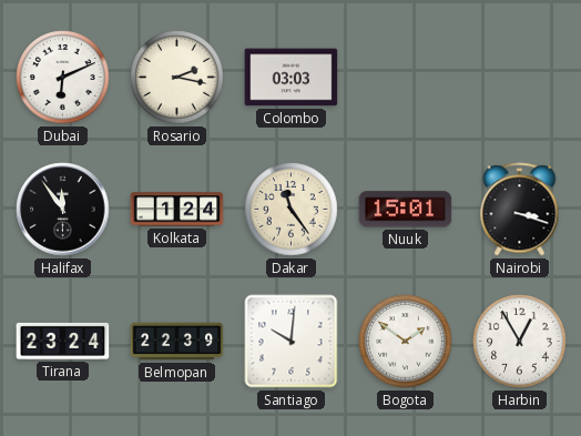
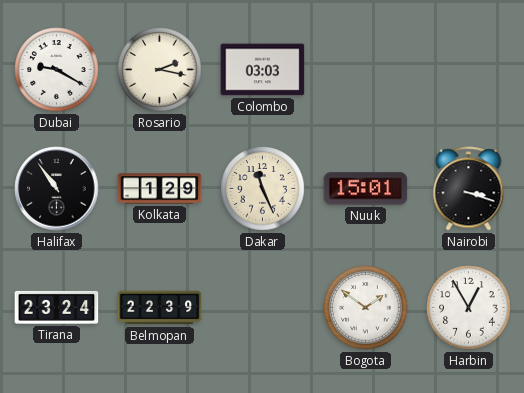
Dubai: 6:11 -> 9:20
Halifax: 11:54 -> 10:54
Kolkata: 1:24 -> 1:29
Dakar: 11:24 -> 11:26
Santiago: 10:01 -> none
